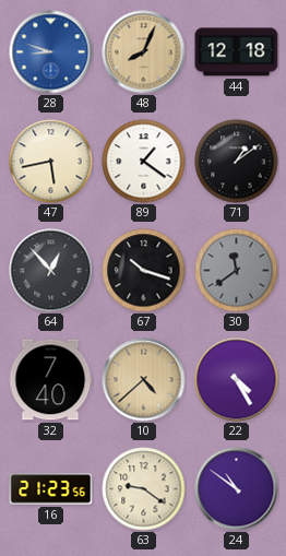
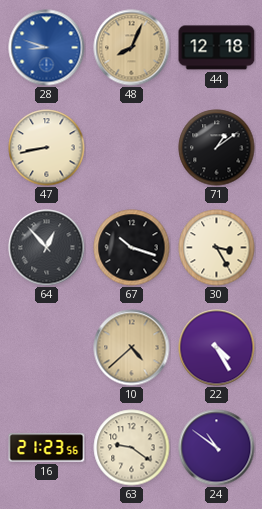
47: 5:43 -> 8:43
89: 1:21 -> none
30: 11:39 -> 3:25
30 dial: grey -> cream
32: 7:40 -> none
